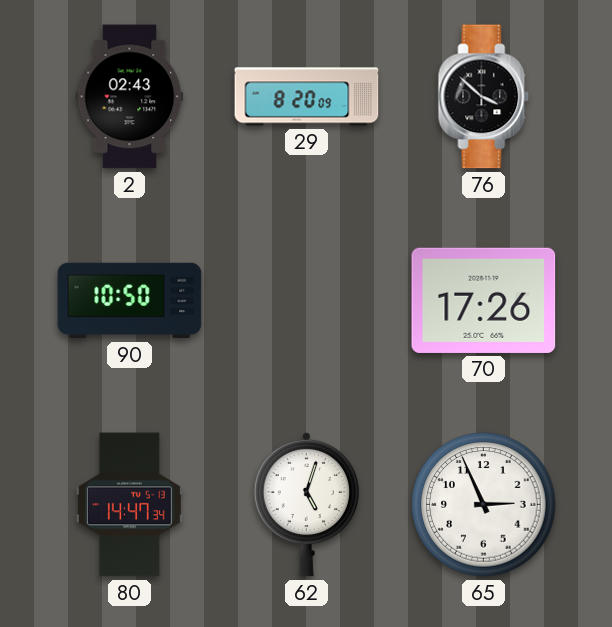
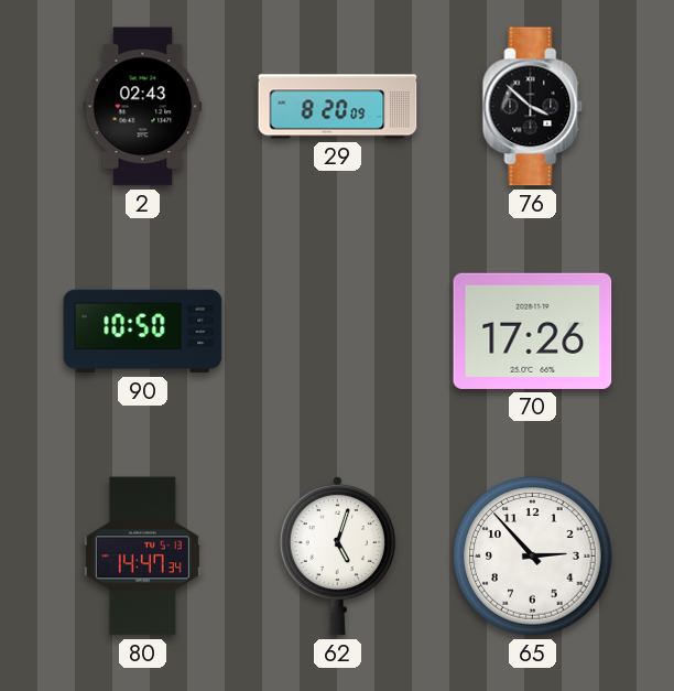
65: 2:56 -> 2:53
